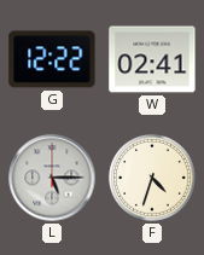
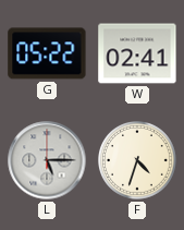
G: 12:22 -> 05:22
